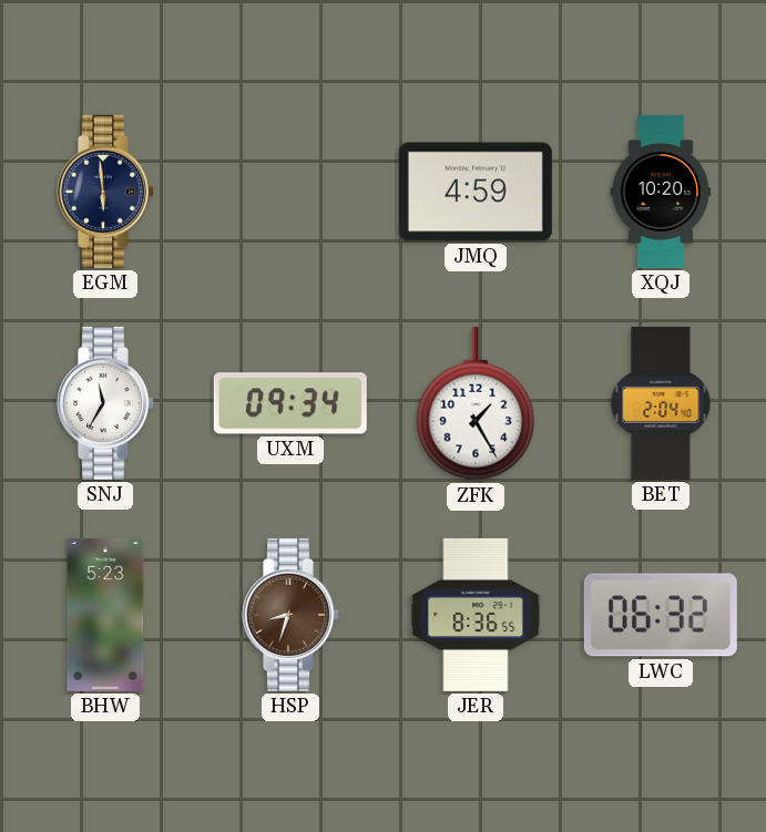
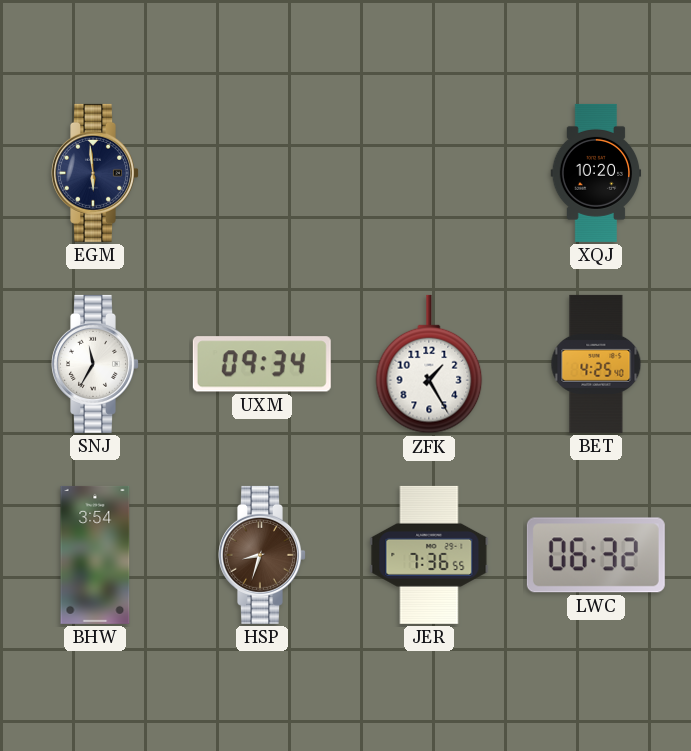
JMQ: 4:59 -> none
BET: 2:04 -> 4:25
BHW: 5:23 -> 3:54
JER: 8:36 -> 7:36
